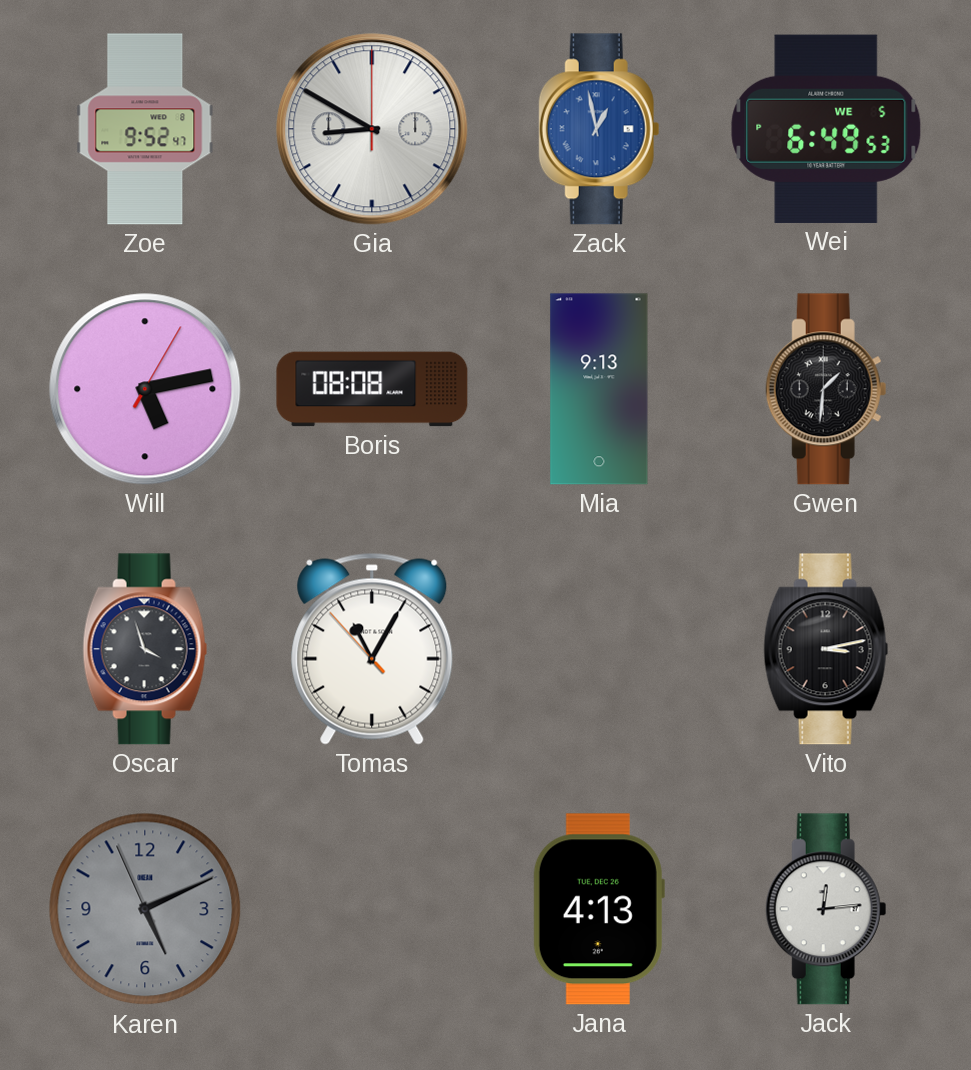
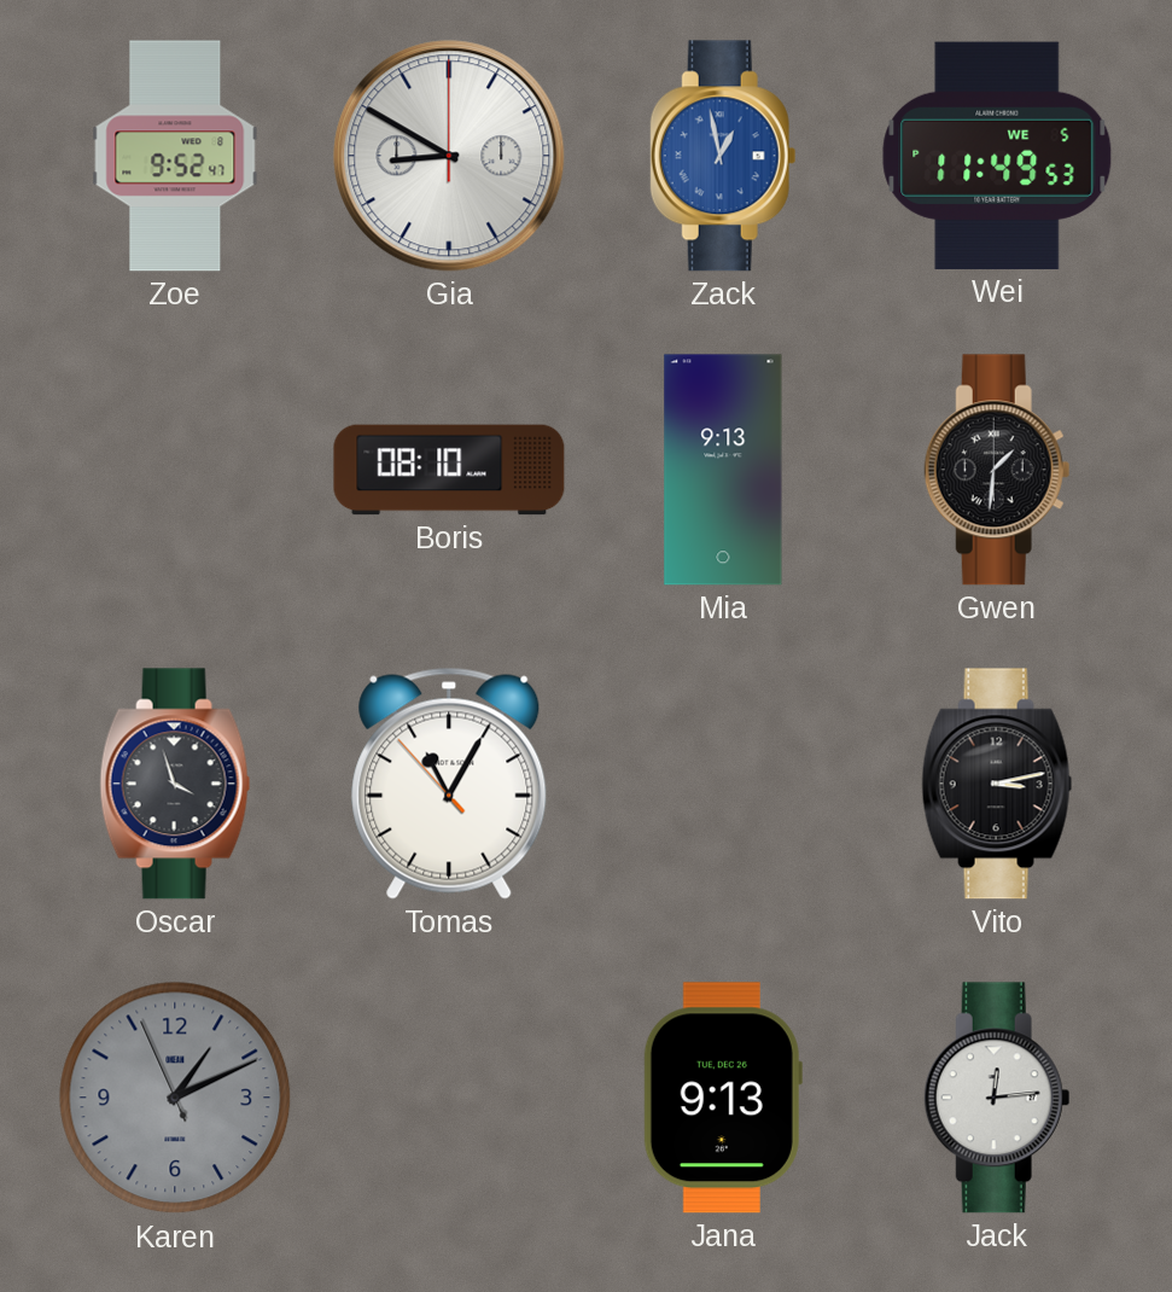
Wei: 6:49 -> 11:49
Will: 5:13 -> none
Boris: 08:08 -> 08:10
Karen: 5:10 -> 1:10
Jana: 4:13 -> 9:13
